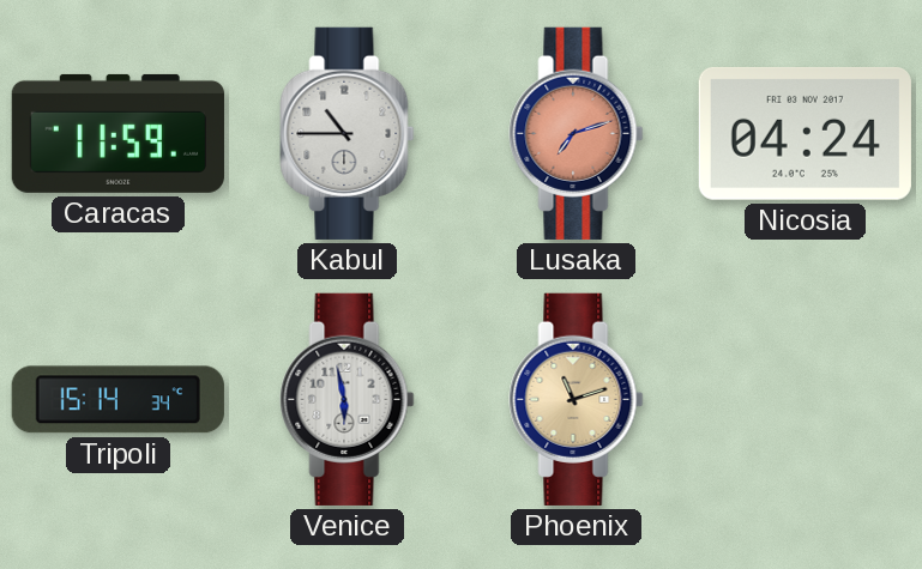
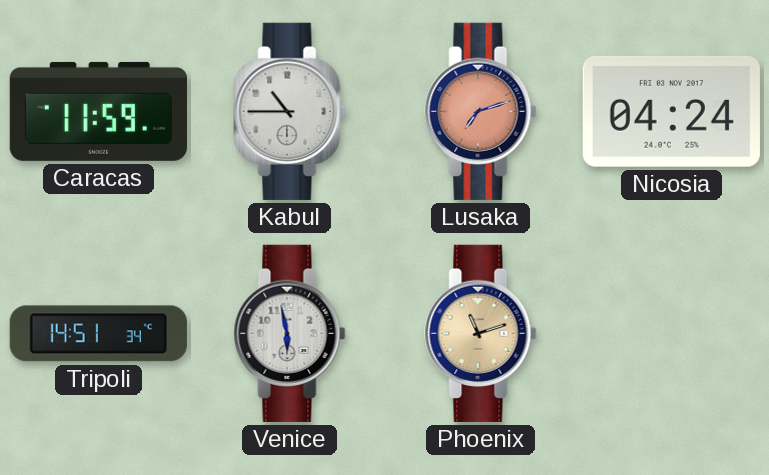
Tripoli: 15:14 -> 14:51
